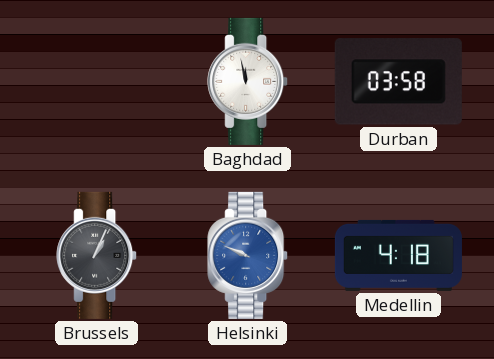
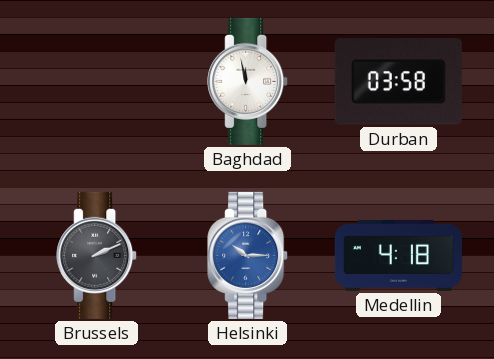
Brussels: 1:04 -> 2:11
Helsinki: 9:49 -> 10:15
